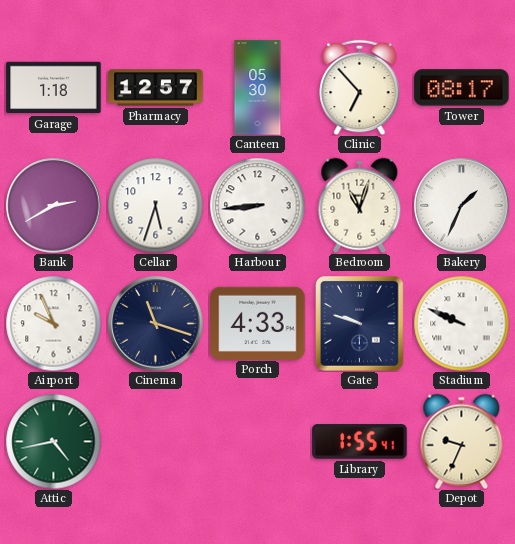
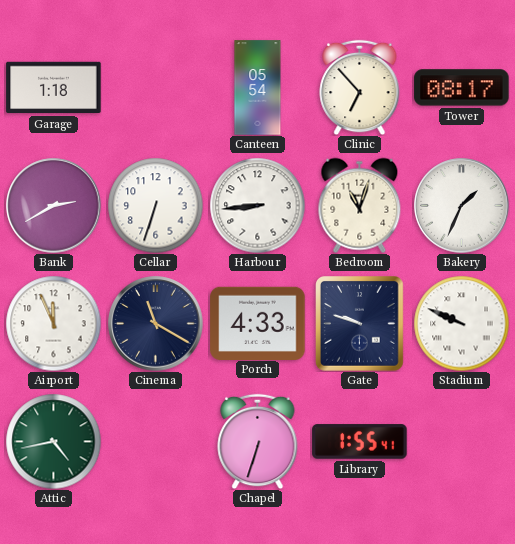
Pharmacy: 12:57 -> none
Canteen: 05:30 -> 05:54
Cellar: 5:33 -> 6:33
Airport: 9:56 -> 11:56
Cinema: 11:18 -> 11:20
Chapel: none -> 6:33
Depot: 9:34 -> none
